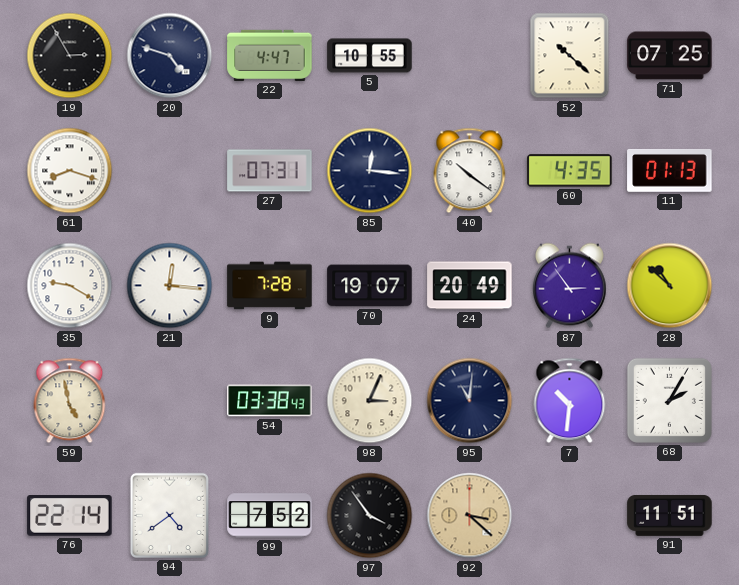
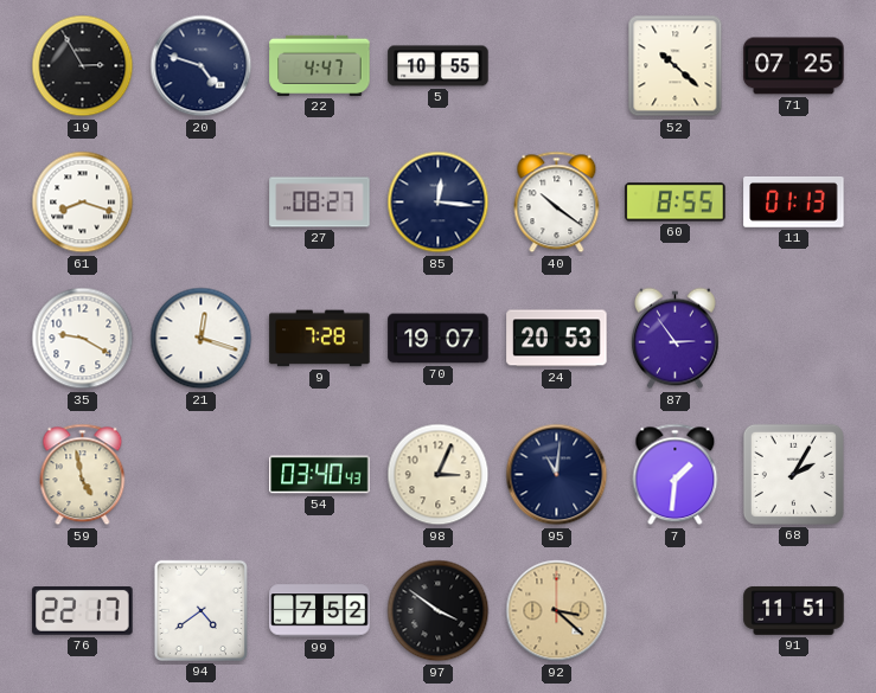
27: 07:31 -> 08:27
60: 4:35 -> 8:55
21: 12:16 -> 12:18
24: 20:49 -> 20:53
28: 10:52 -> none
54: 03:38 -> 03:40
7: 10:31 -> 1:31
76: 22:14 -> 22:17
97: 3:54 -> 3:51
